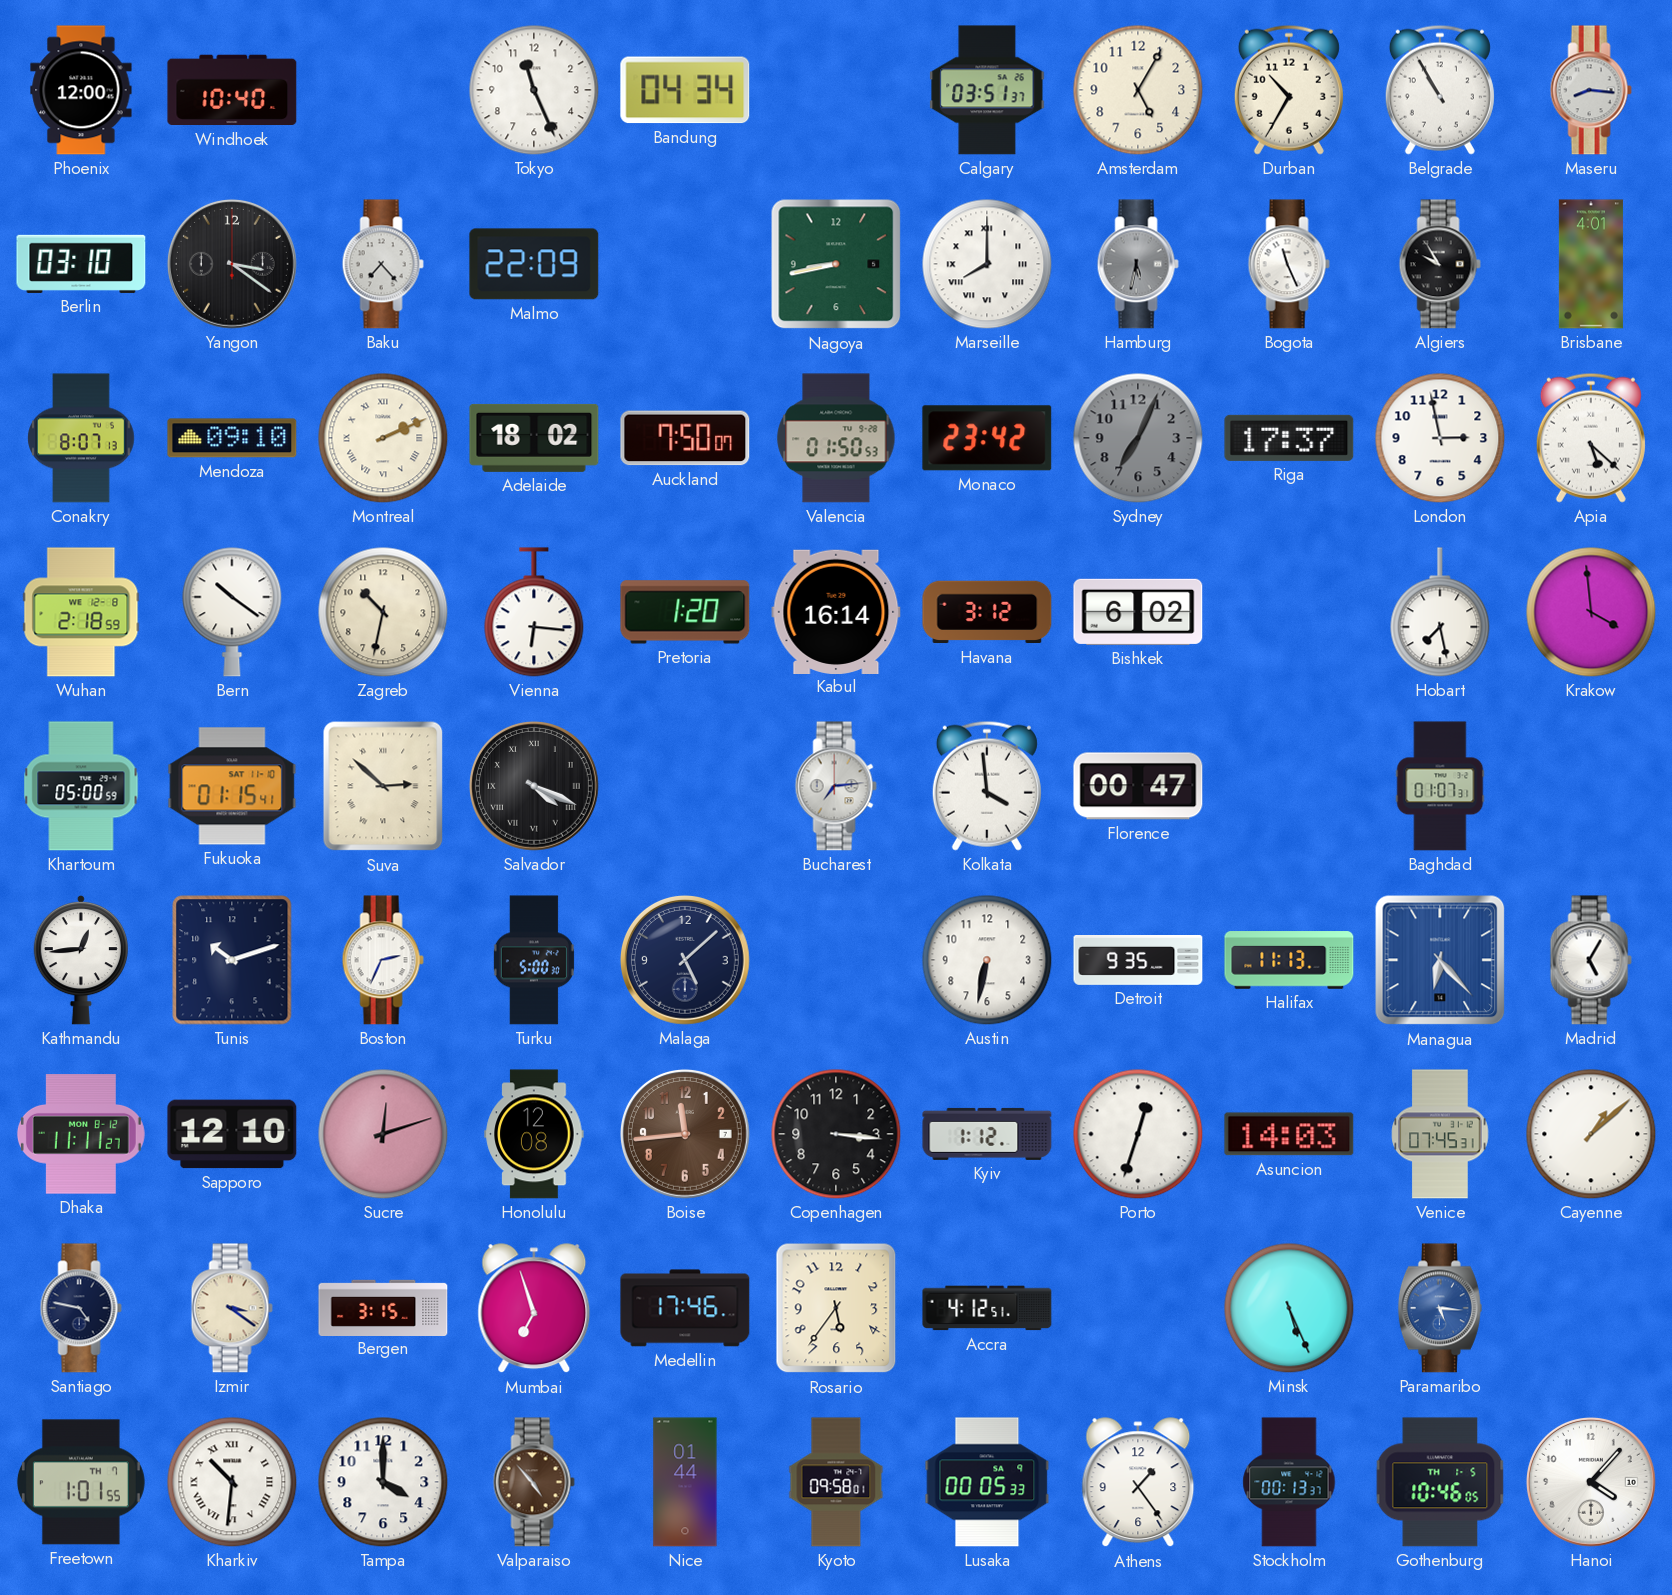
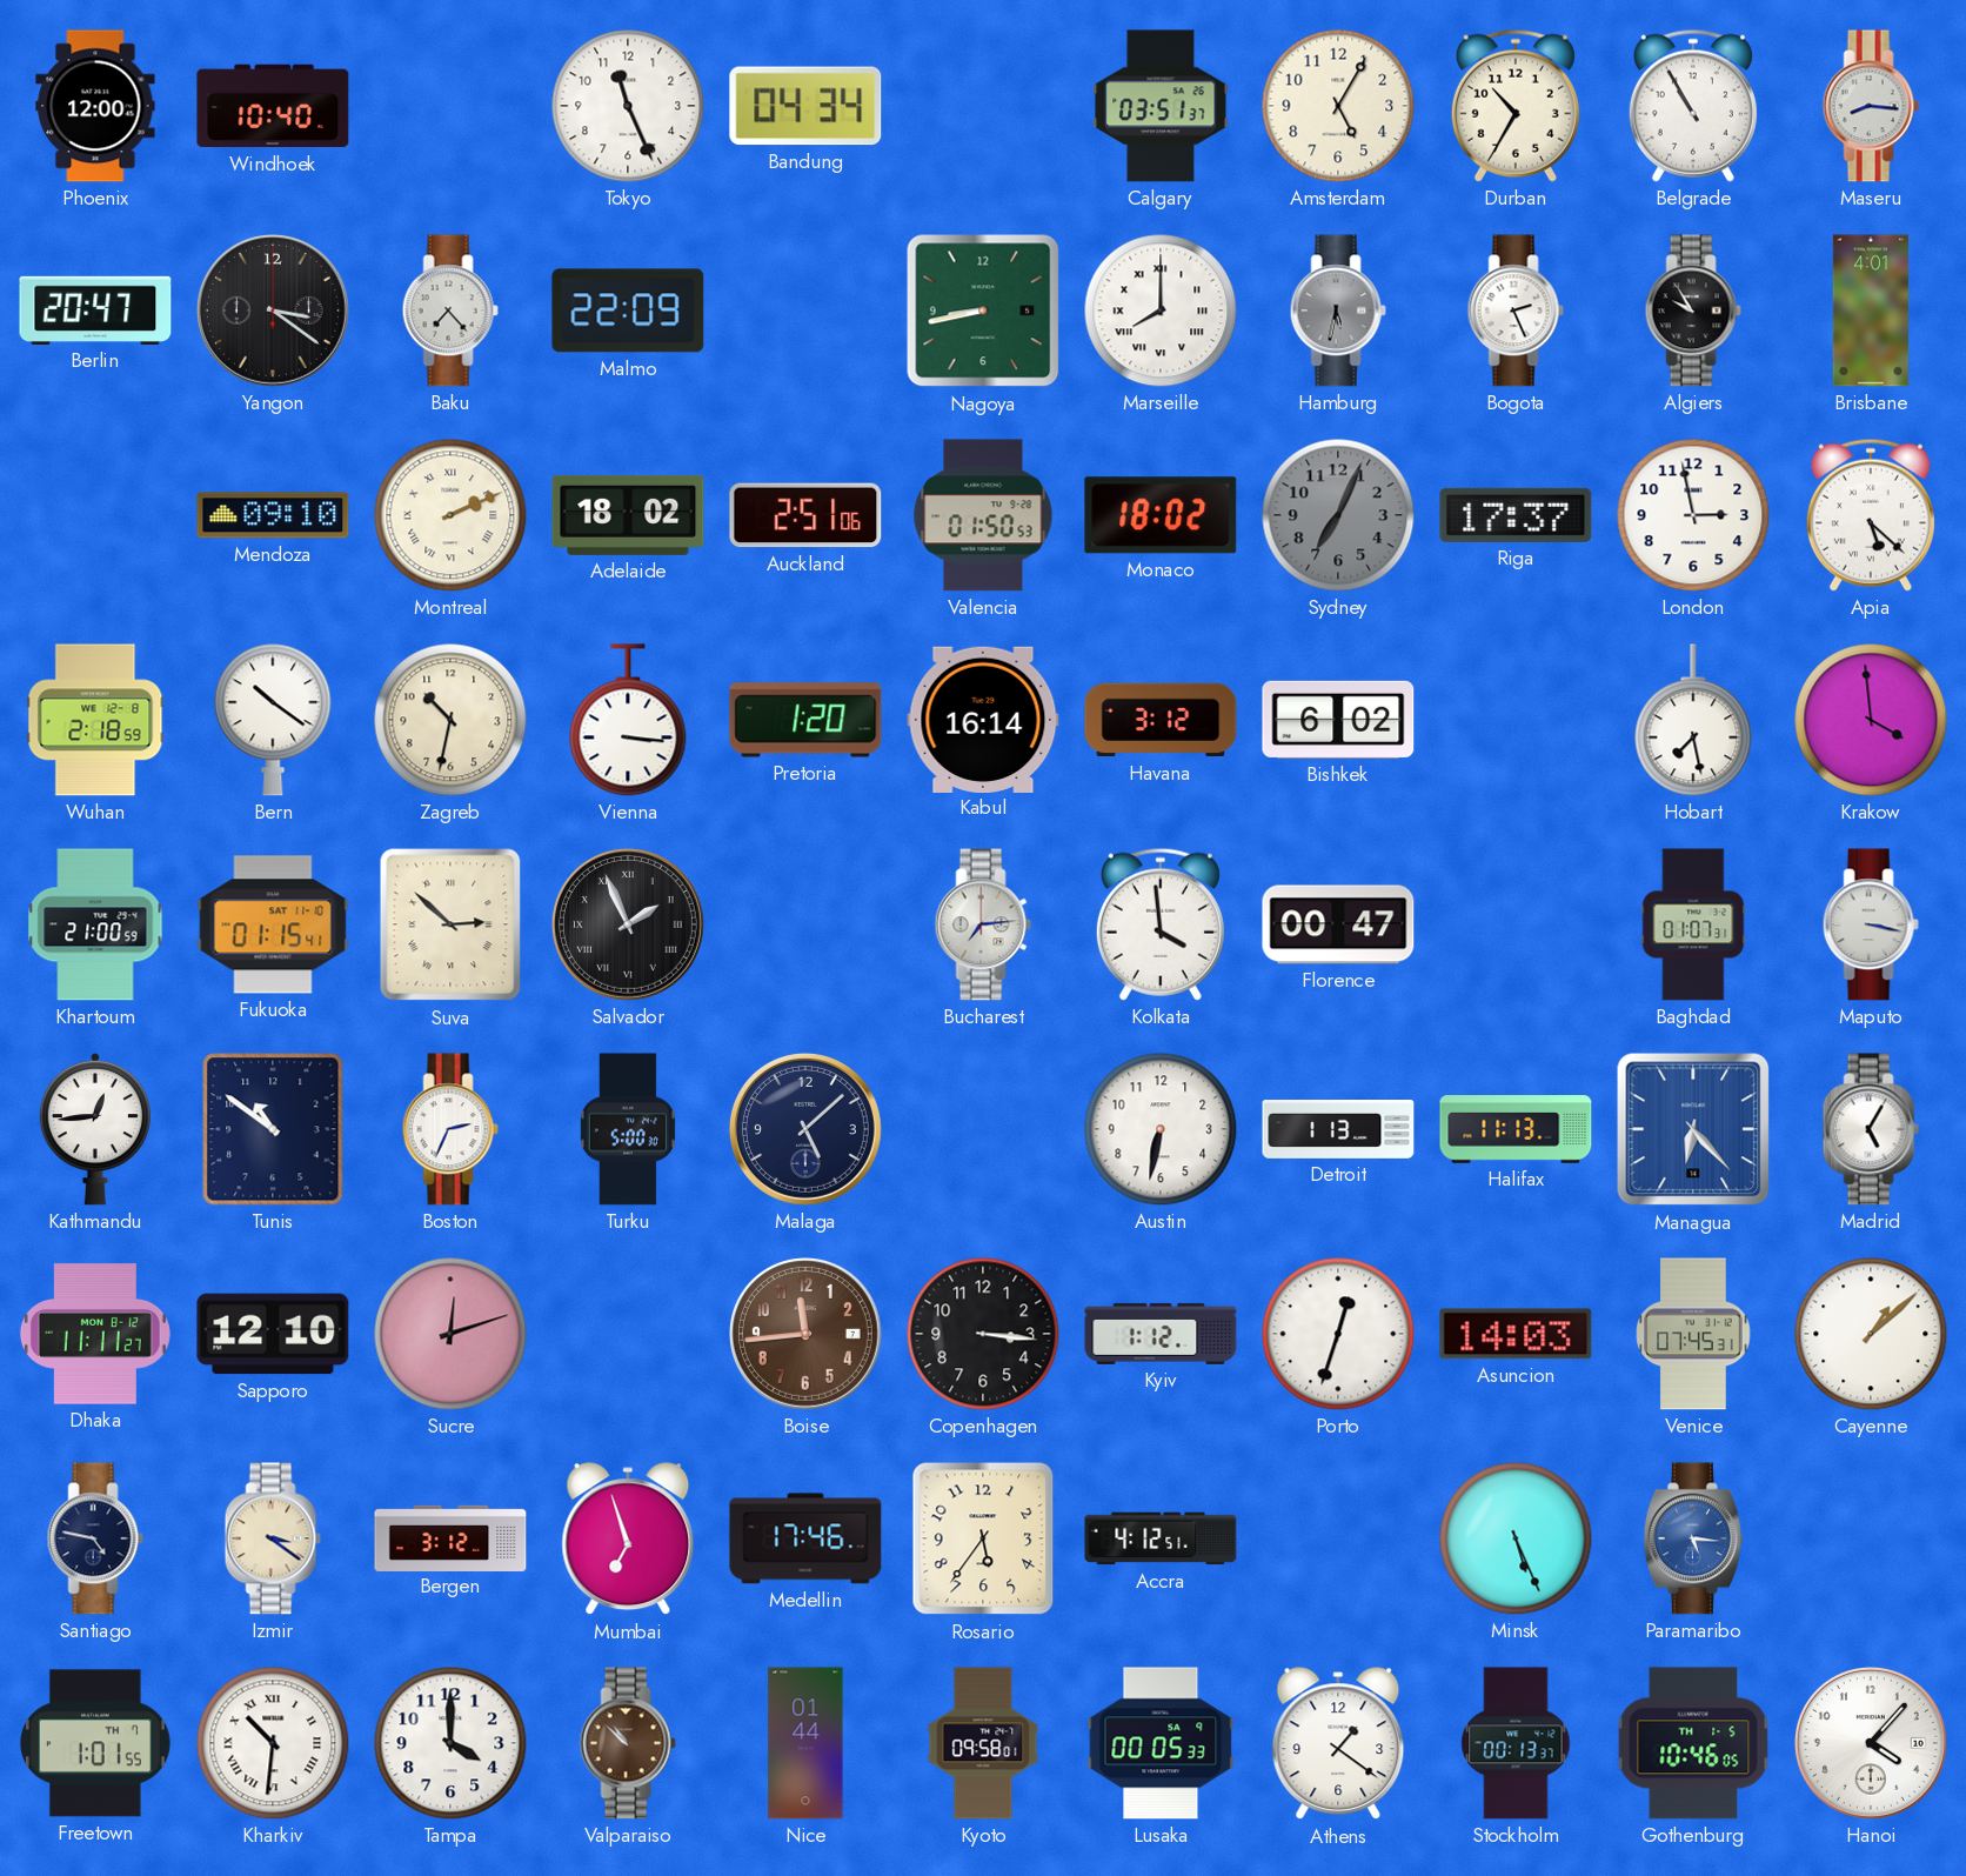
Berlin: 03:10 -> 20:47
Bogota: 11:26 -> 2:26
Conakry: 8:07 -> none
Auckland: 7:50 -> 2:51
Monaco: 23:42 -> 18:02
Vienna: 6:16 -> 3:16
Khartoum: 05:00 -> 21:00
Salvador: 4:19 -> 1:56
Maputo: none -> 3:17
Tunis: 10:12 -> 10:51
Detroit: 9:35 -> 1:13
Honolulu: 12:08 -> none
Bergen: 3:15 -> 3:12
Valparaiso: 4:53 -> 10:52
Athens: 1:24 -> 1:21
